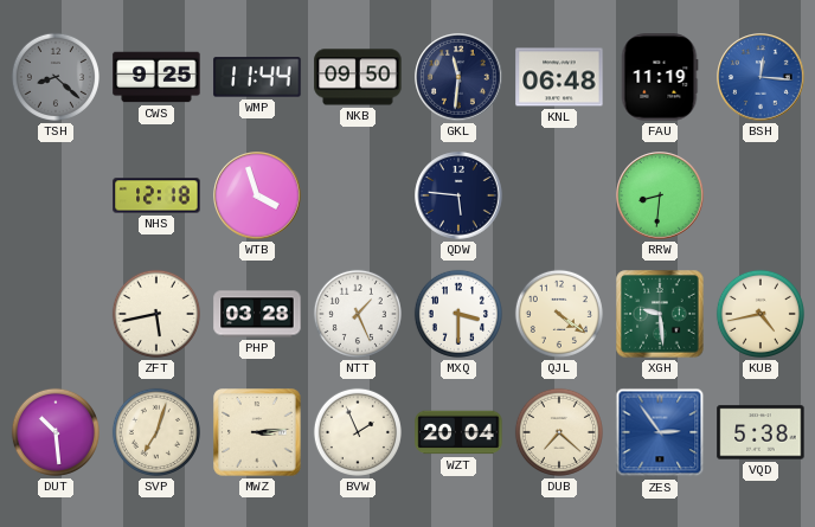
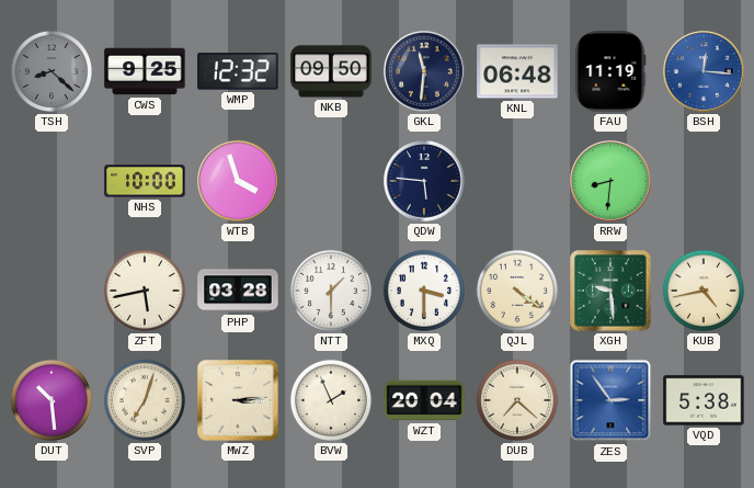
WMP: 11:44 -> 12:32
NHS: 12:18 -> 10:00
NTT: 1:26 -> 1:30
